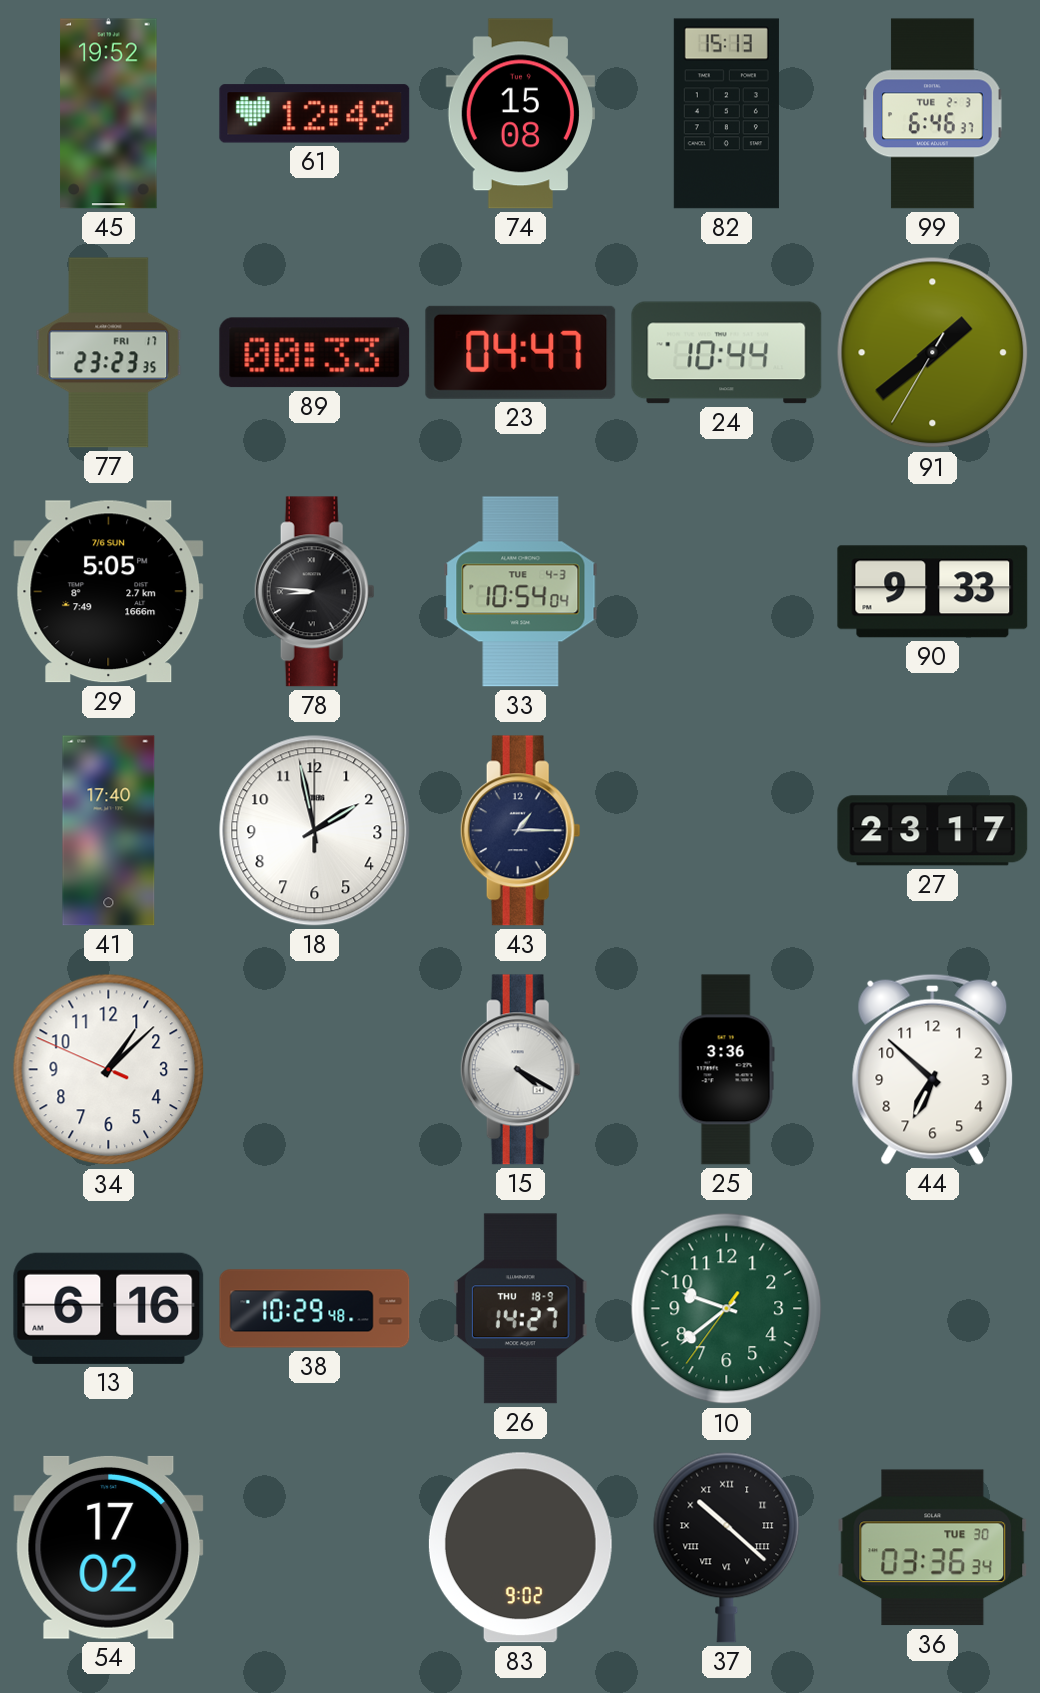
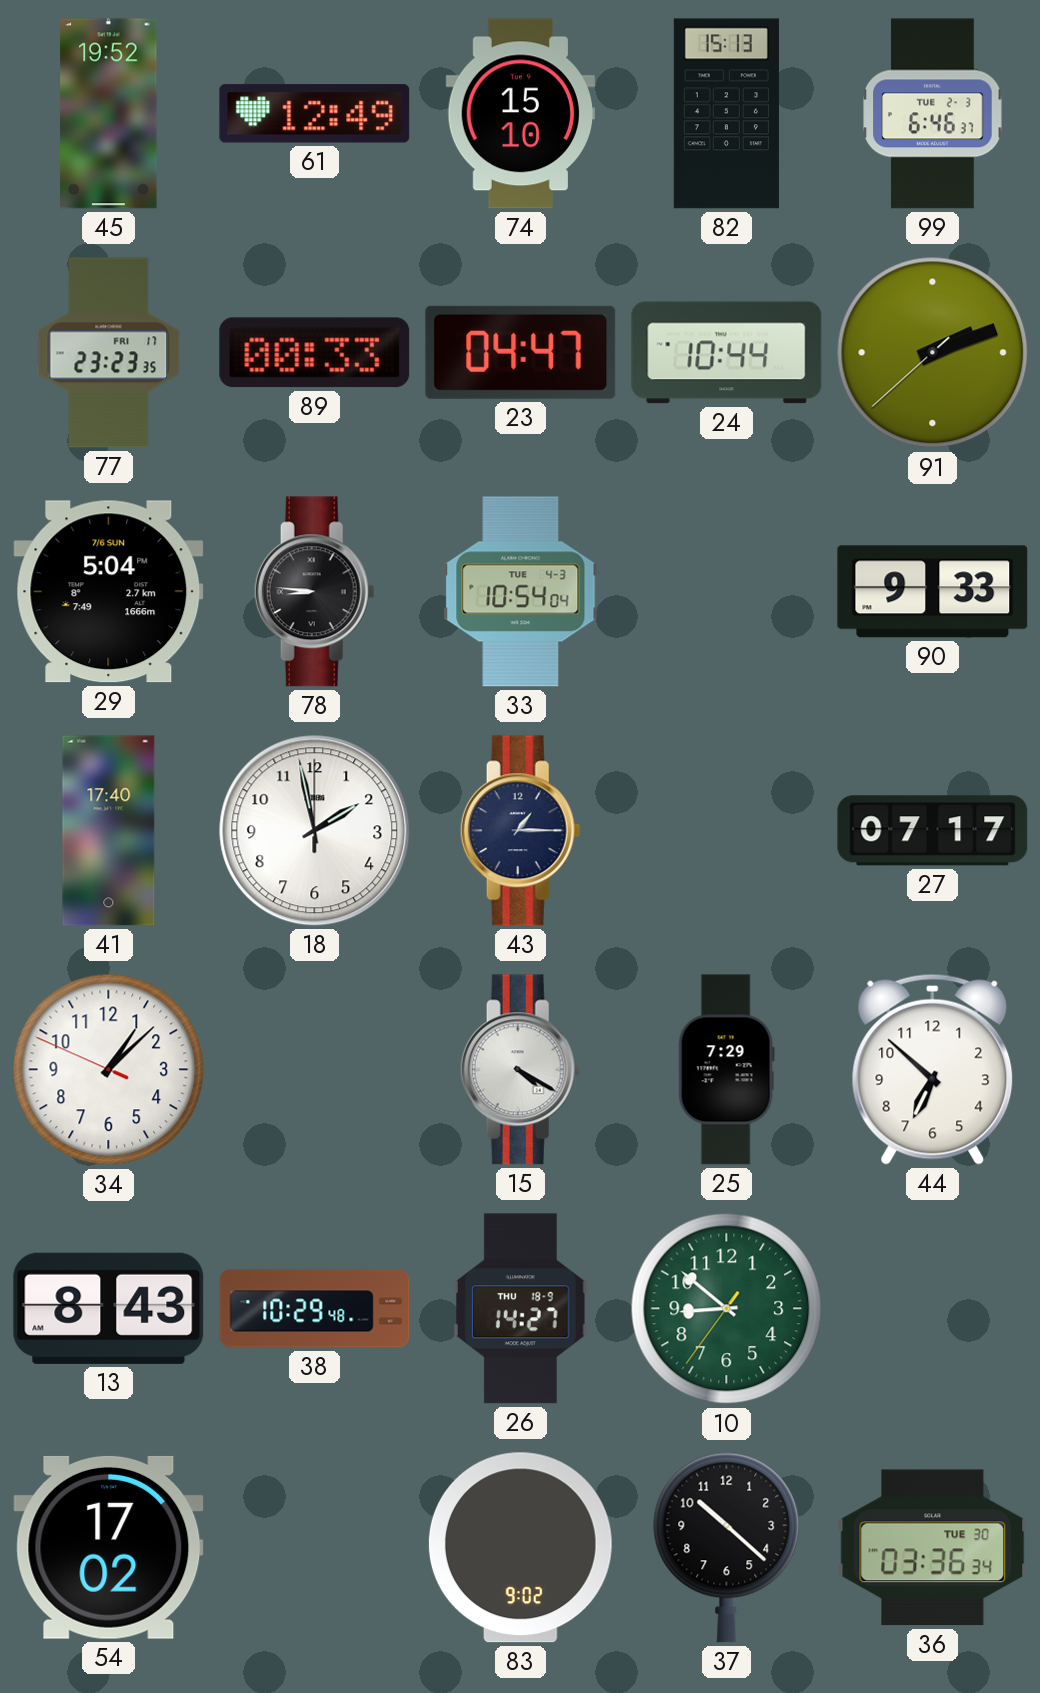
74: 15:08 -> 15:10
91: 1:38 -> 2:11
29: 5:05 -> 5:04
27: 23:17 -> 07:17
25: 3:36 -> 7:29
13: 6:16 -> 8:43
10: 9:38 -> 8:51
37 numerals: Roman -> Arabic
